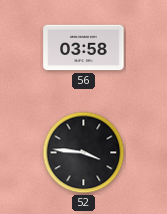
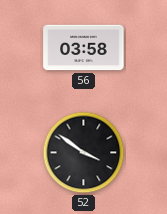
52: 3:46 -> 3:51
